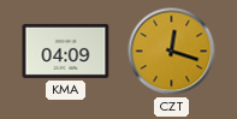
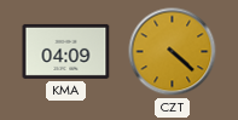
CZT: 12:18 -> 4:22
